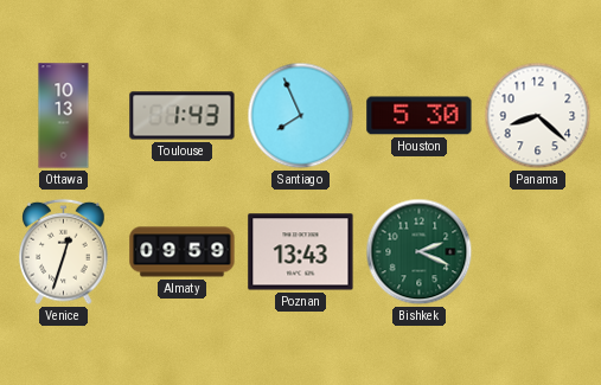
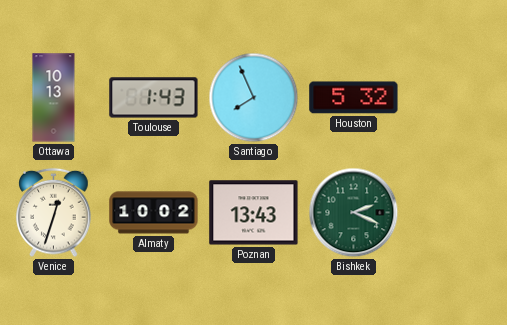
Houston: 5:30 -> 5:32
Panama: 8:22 -> none
Almaty: 09:59 -> 10:02
